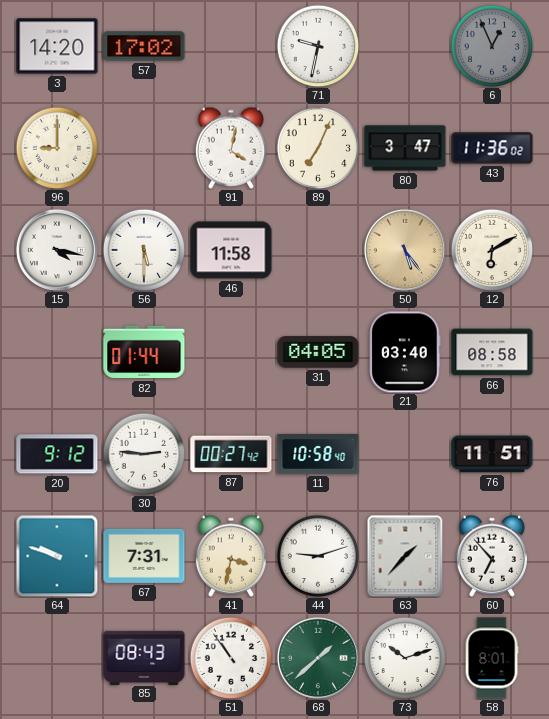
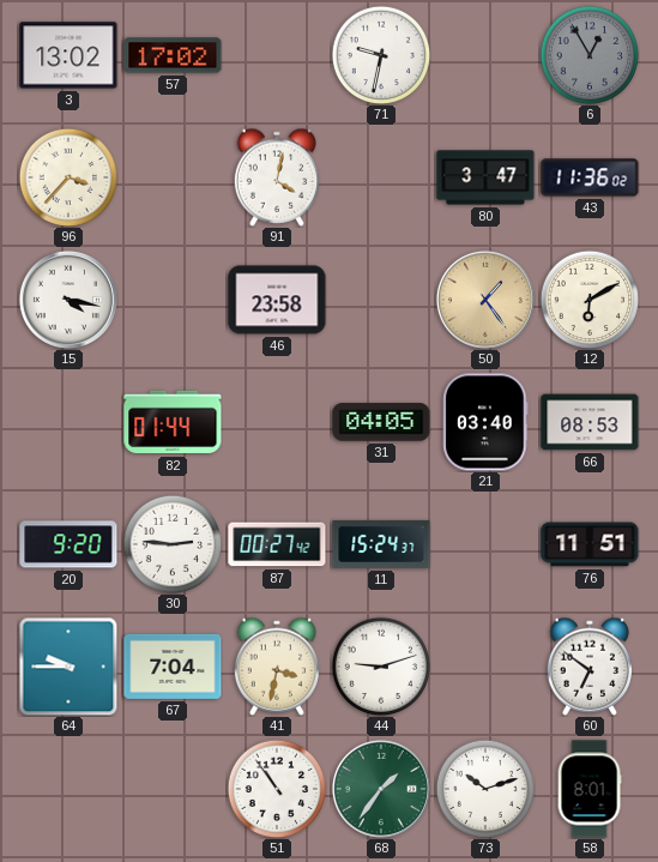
3: 14:20 -> 13:02
6: 12:56 -> 12:55
96: 9:00 -> 3:37
89: 7:04 -> none
56: 5:30 -> none
46: 11:58 -> 23:58
50: 5:24 -> 1:24
66: 08:58 -> 08:53
20: 9:12 -> 9:20
11: 10:58 -> 15:24
64: 9:48 -> 9:45
67: 7:31 -> 7:04
63: 1:37 -> none
60: 6:53 -> 6:51
85: 08:43 -> none
68: 1:38 -> 1:36
